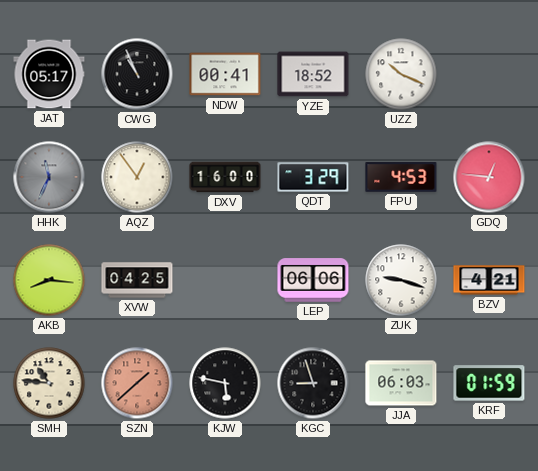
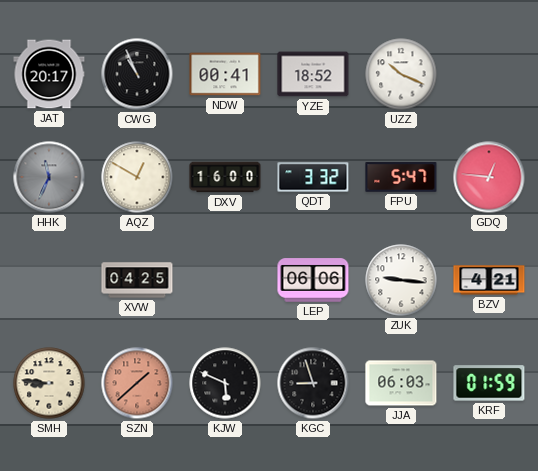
JAT: 05:17 -> 20:17
AQZ: 12:54 -> 12:50
QDT: 3:29 -> 3:32
FPU: 4:53 -> 5:47
AKB: 8:16 -> none
ZUK: 9:18 -> 9:16
SMH: 10:46 -> 8:46
KJW: 5:47 -> 5:49
